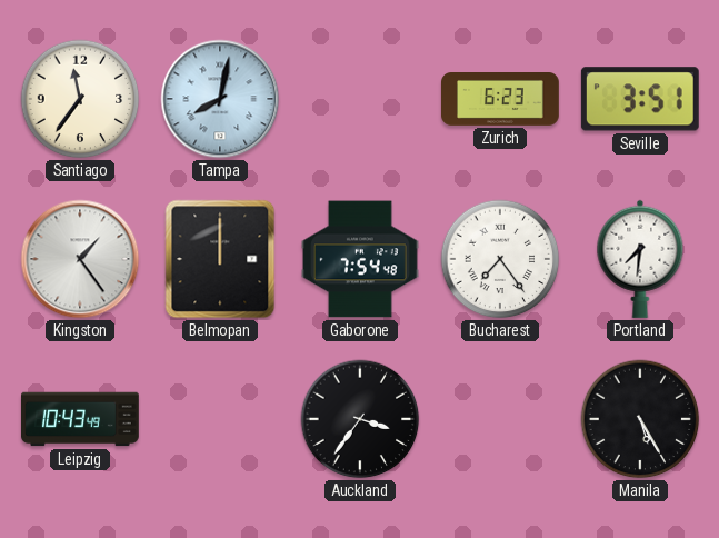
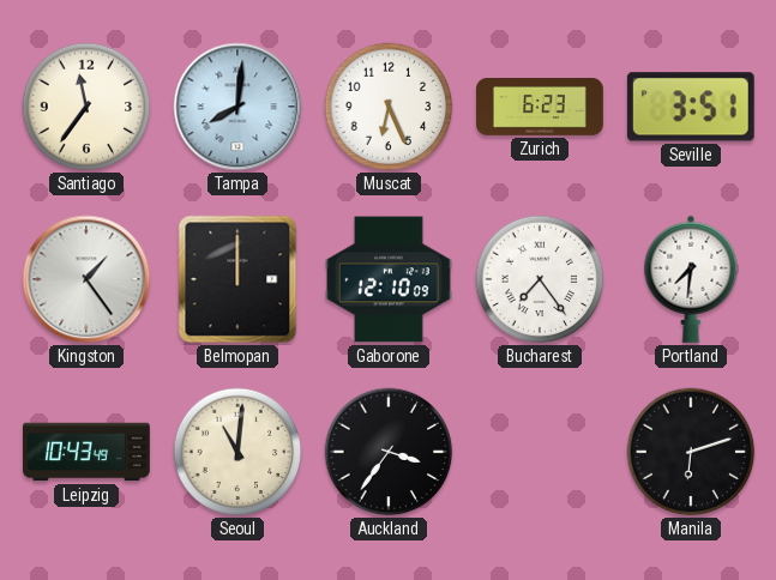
Tampa: 8:02 -> 8:01
Muscat: none -> 6:26
Gaborone: 7:54 -> 12:10
Seoul: none -> 11:01
Manila: 5:25 -> 6:12
